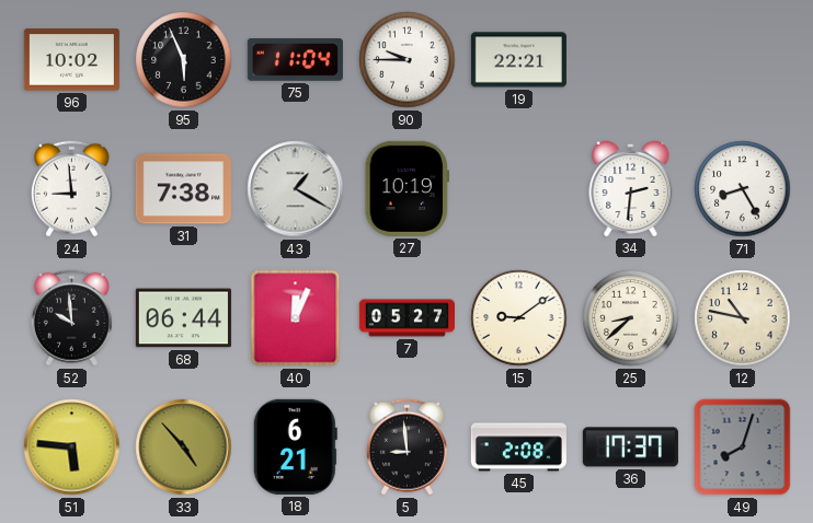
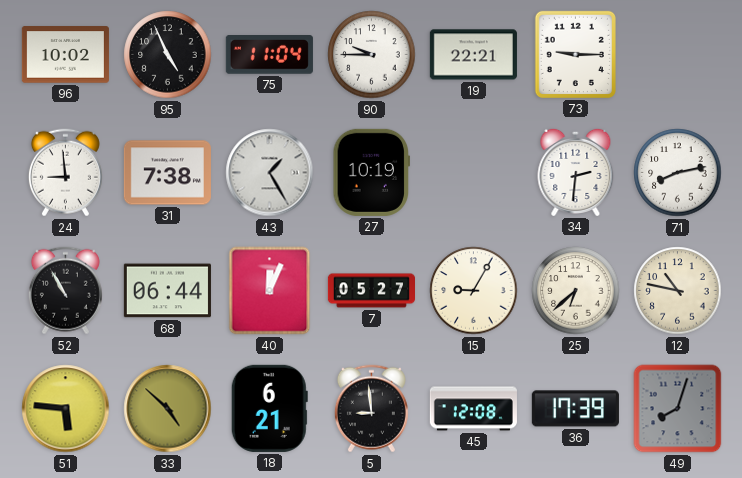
95: 5:56 -> 4:56
73: none -> 9:15
43: 1:20 -> 1:25
71: 8:25 -> 8:13
52: 9:59 -> 10:55
15: 9:09 -> 9:05
25: 8:38 -> 6:38
33: 4:53 -> 4:52
45: 2:08 -> 12:08
36: 17:37 -> 17:39
